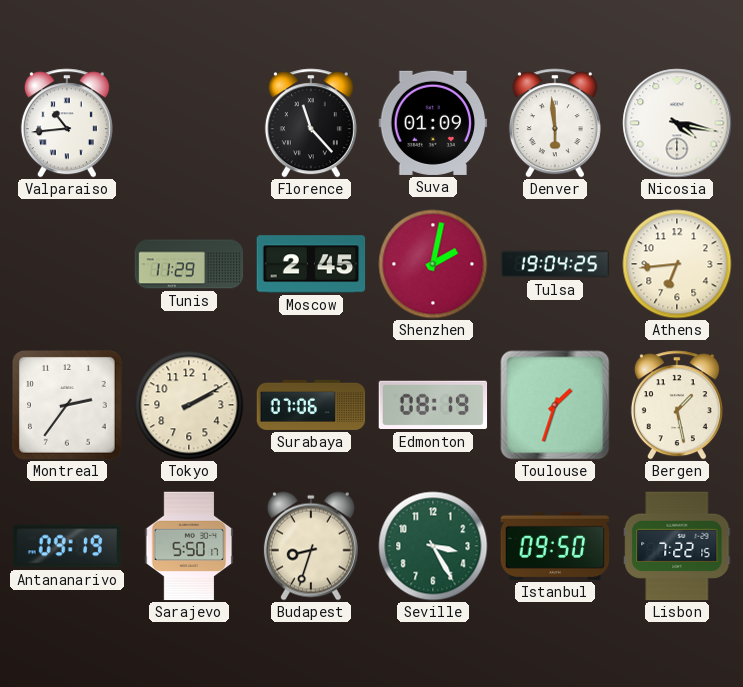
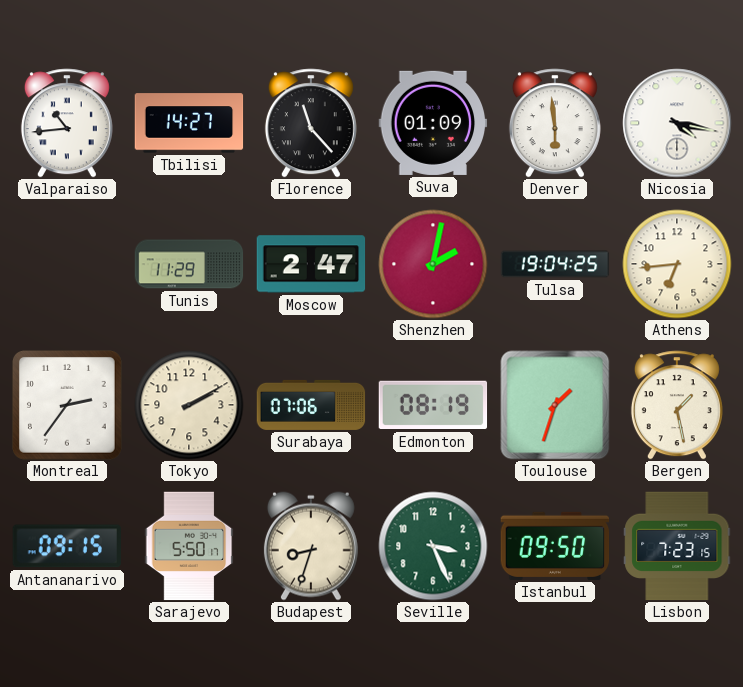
Tbilisi: none -> 14:27
Moscow: 2:45 -> 2:47
Antananarivo: 09:19 -> 09:15
Seville: 3:25 -> 3:26
Lisbon: 7:22 -> 7:23
